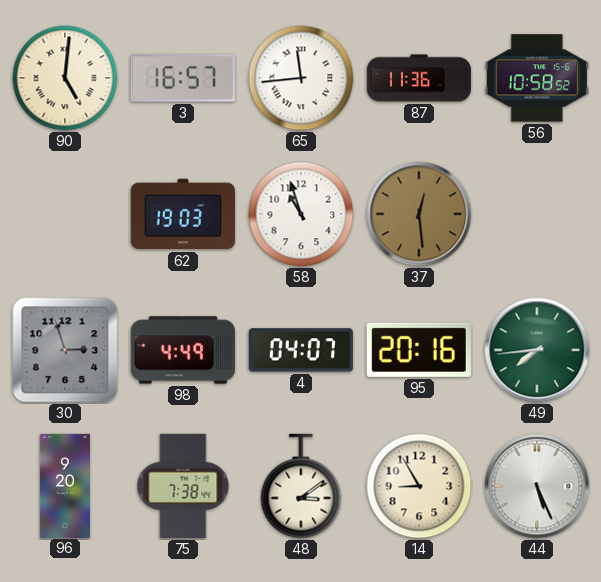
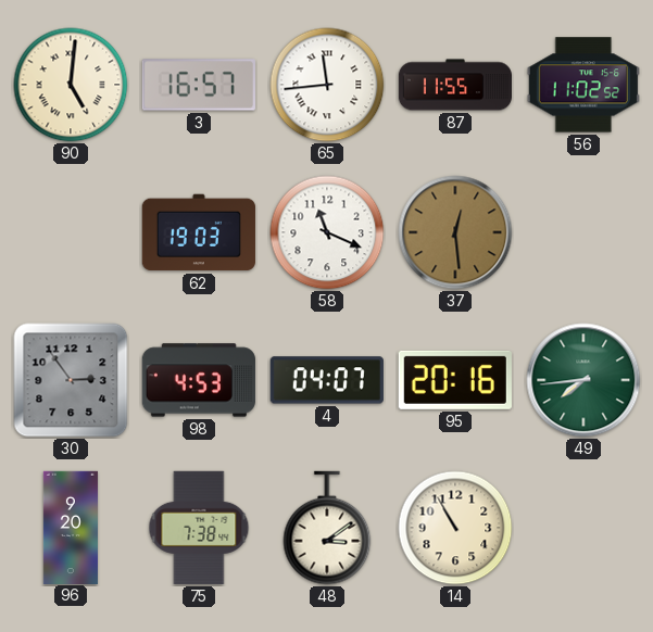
87: 11:36 -> 11:55
56: 10:58 -> 11:02
58: 10:57 -> 11:19
30: 2:57 -> 2:54
98: 4:49 -> 4:53
14: 8:55 -> 10:55
44: 5:26 -> none
